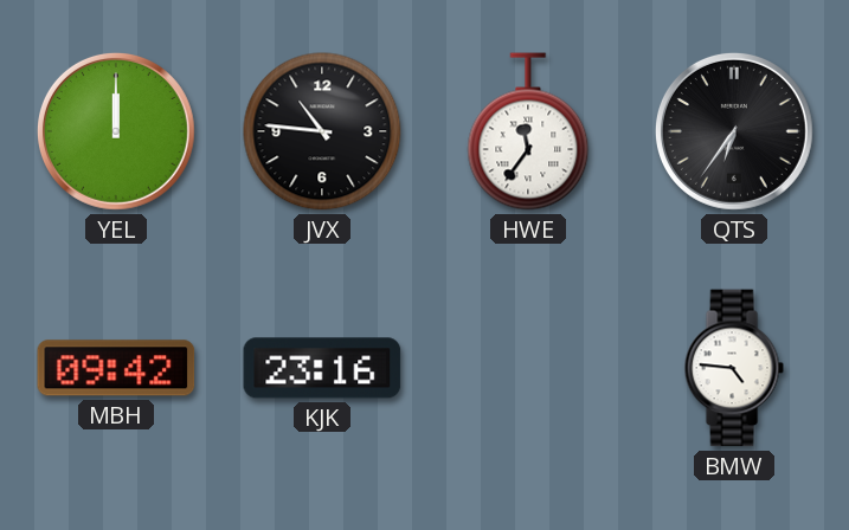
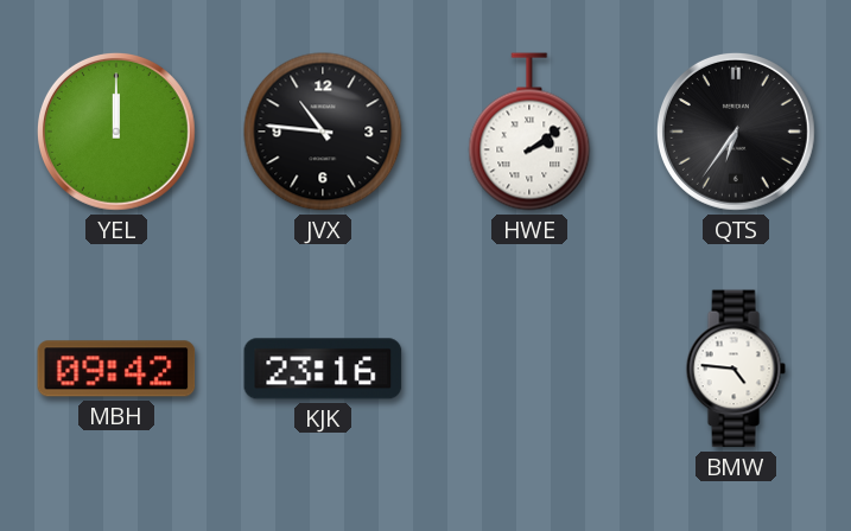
HWE: 11:36 -> 2:09
